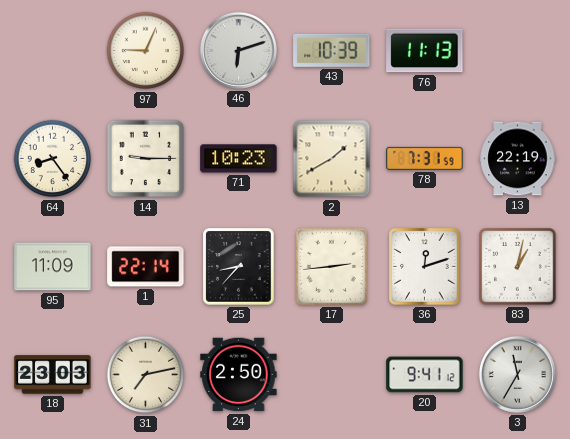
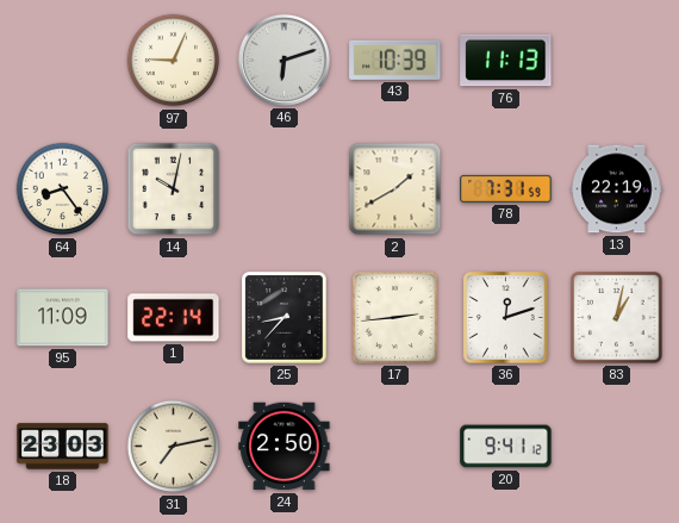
14: 9:15 -> 10:02
71: 10:23 -> none
3: 11:35 -> none
